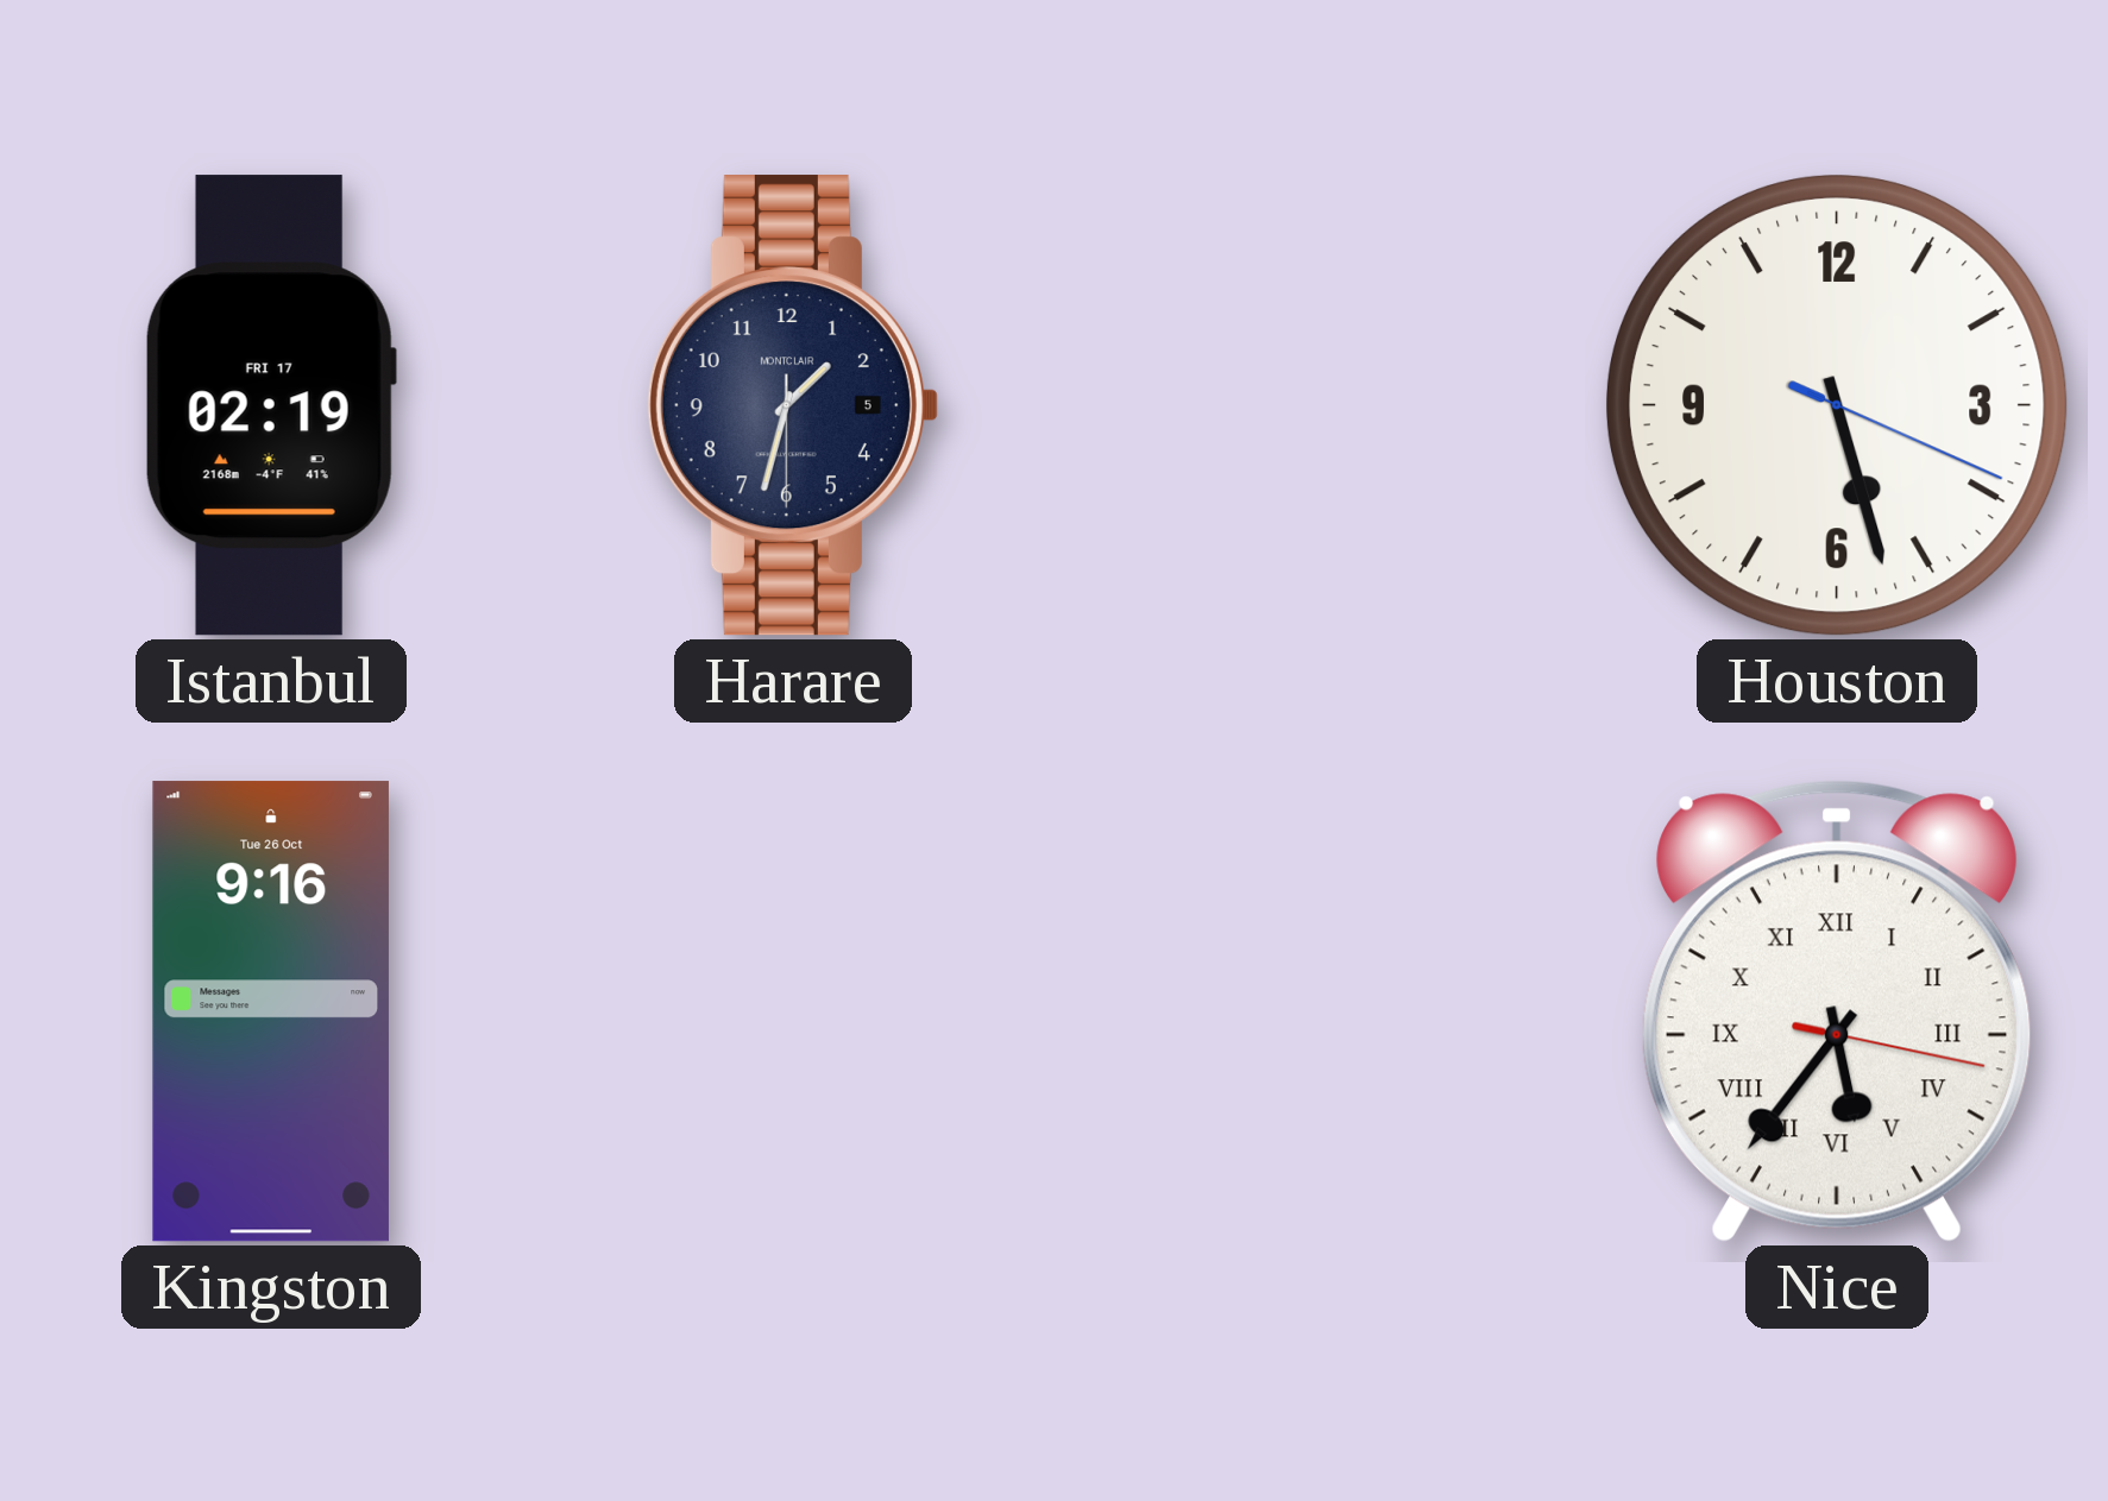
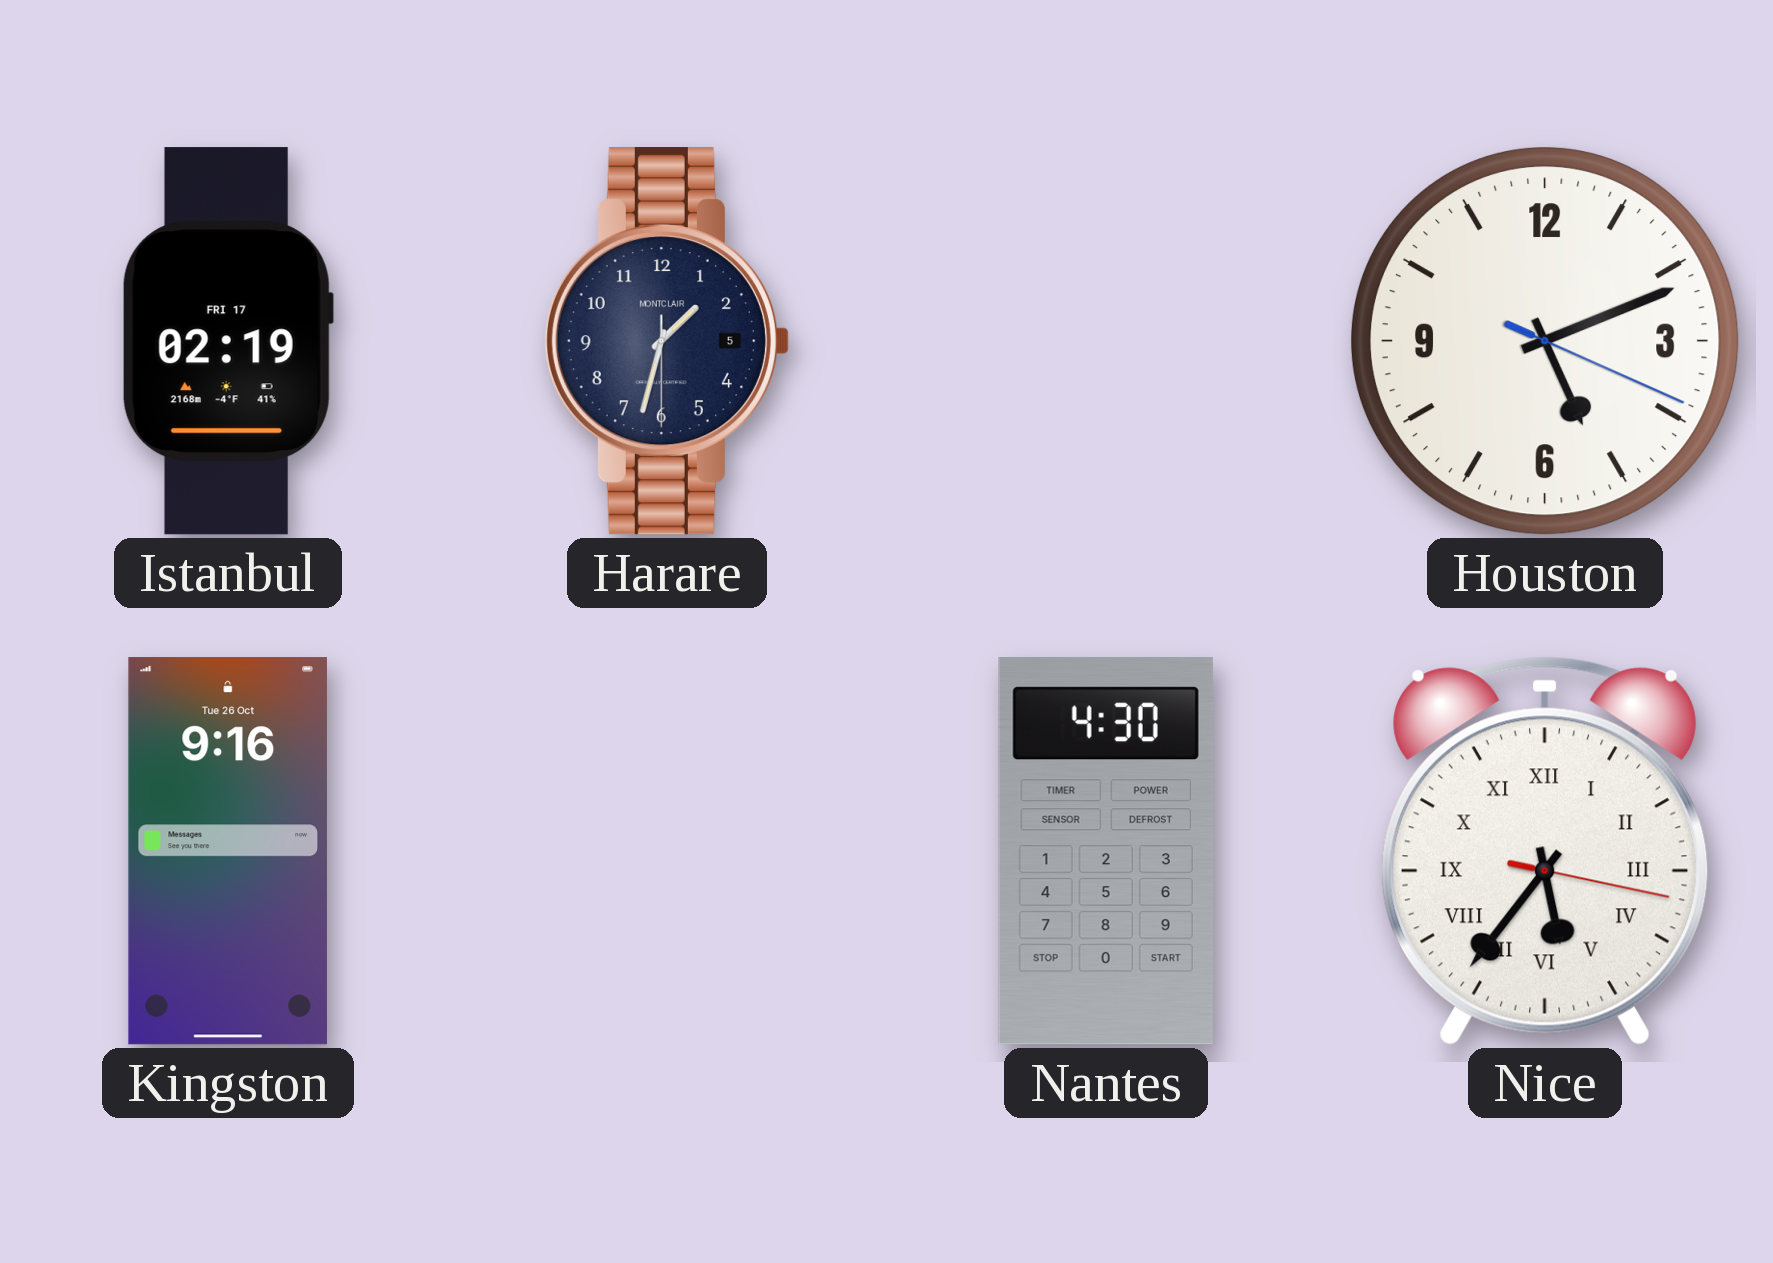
Houston: 5:27 -> 5:11
Nantes: none -> 4:30
